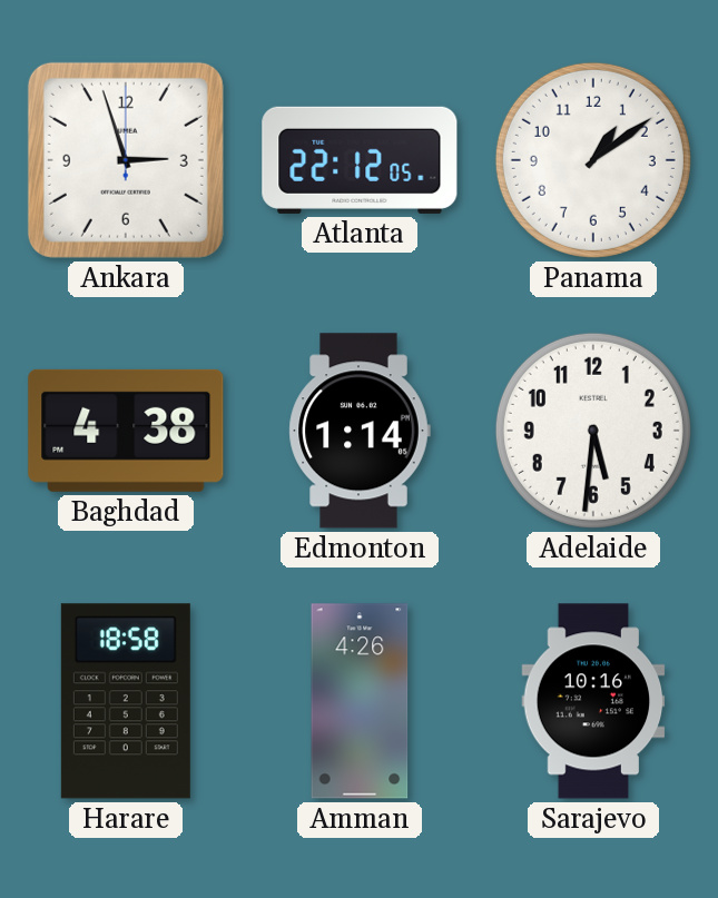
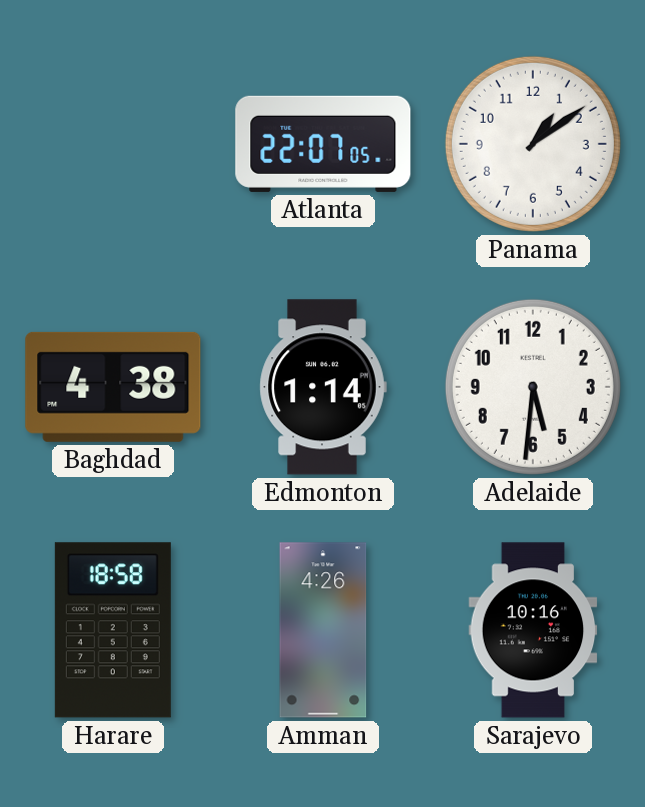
Ankara: 2:57 -> none
Atlanta: 22:12 -> 22:07
